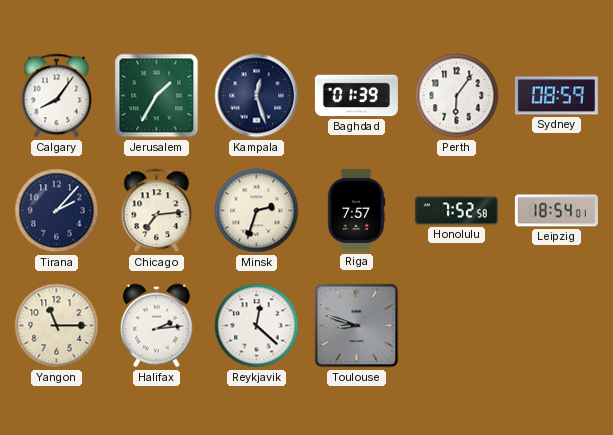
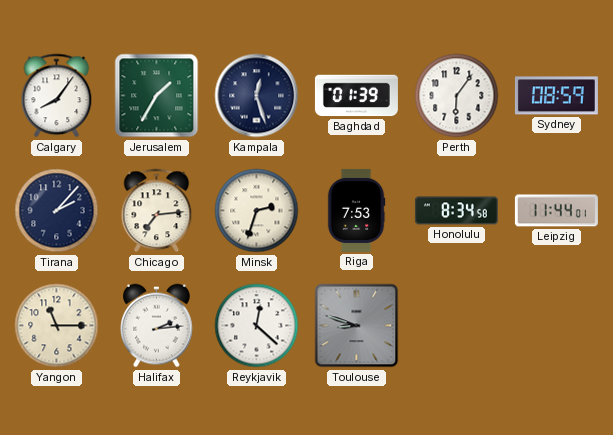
Riga: 7:57 -> 7:53
Honolulu: 7:52 -> 8:34
Leipzig: 18:54 -> 11:44
